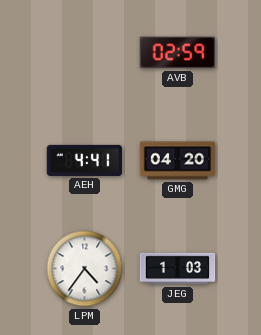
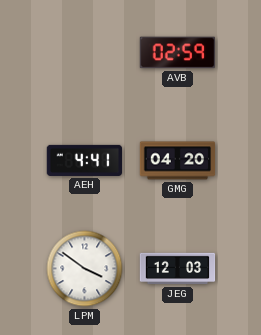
LPM: 4:36 -> 3:51
JEG: 1:03 -> 12:03
